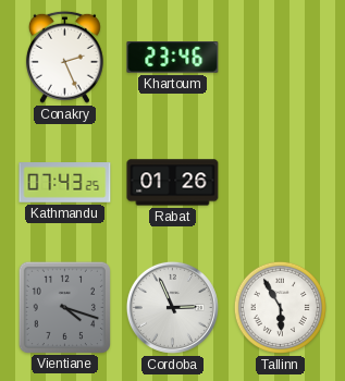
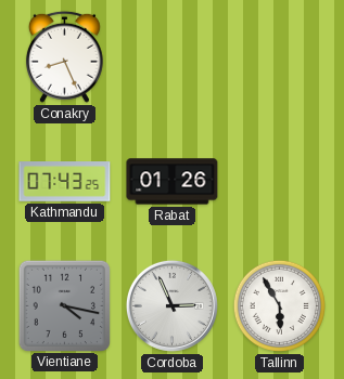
Conakry: 2:26 -> 8:26
Khartoum: 23:46 -> none
Vientiane: 4:18 -> 4:17
